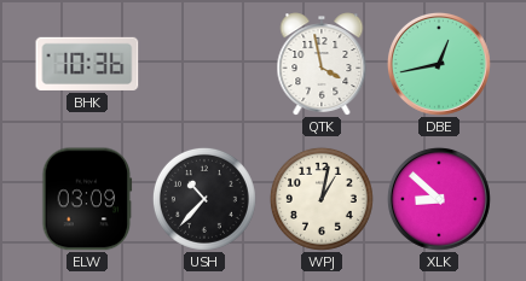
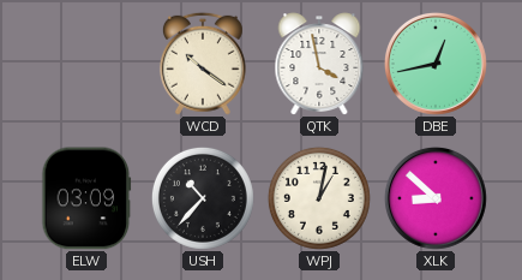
BHK: 10:36 -> none
WCD: none -> 10:21
